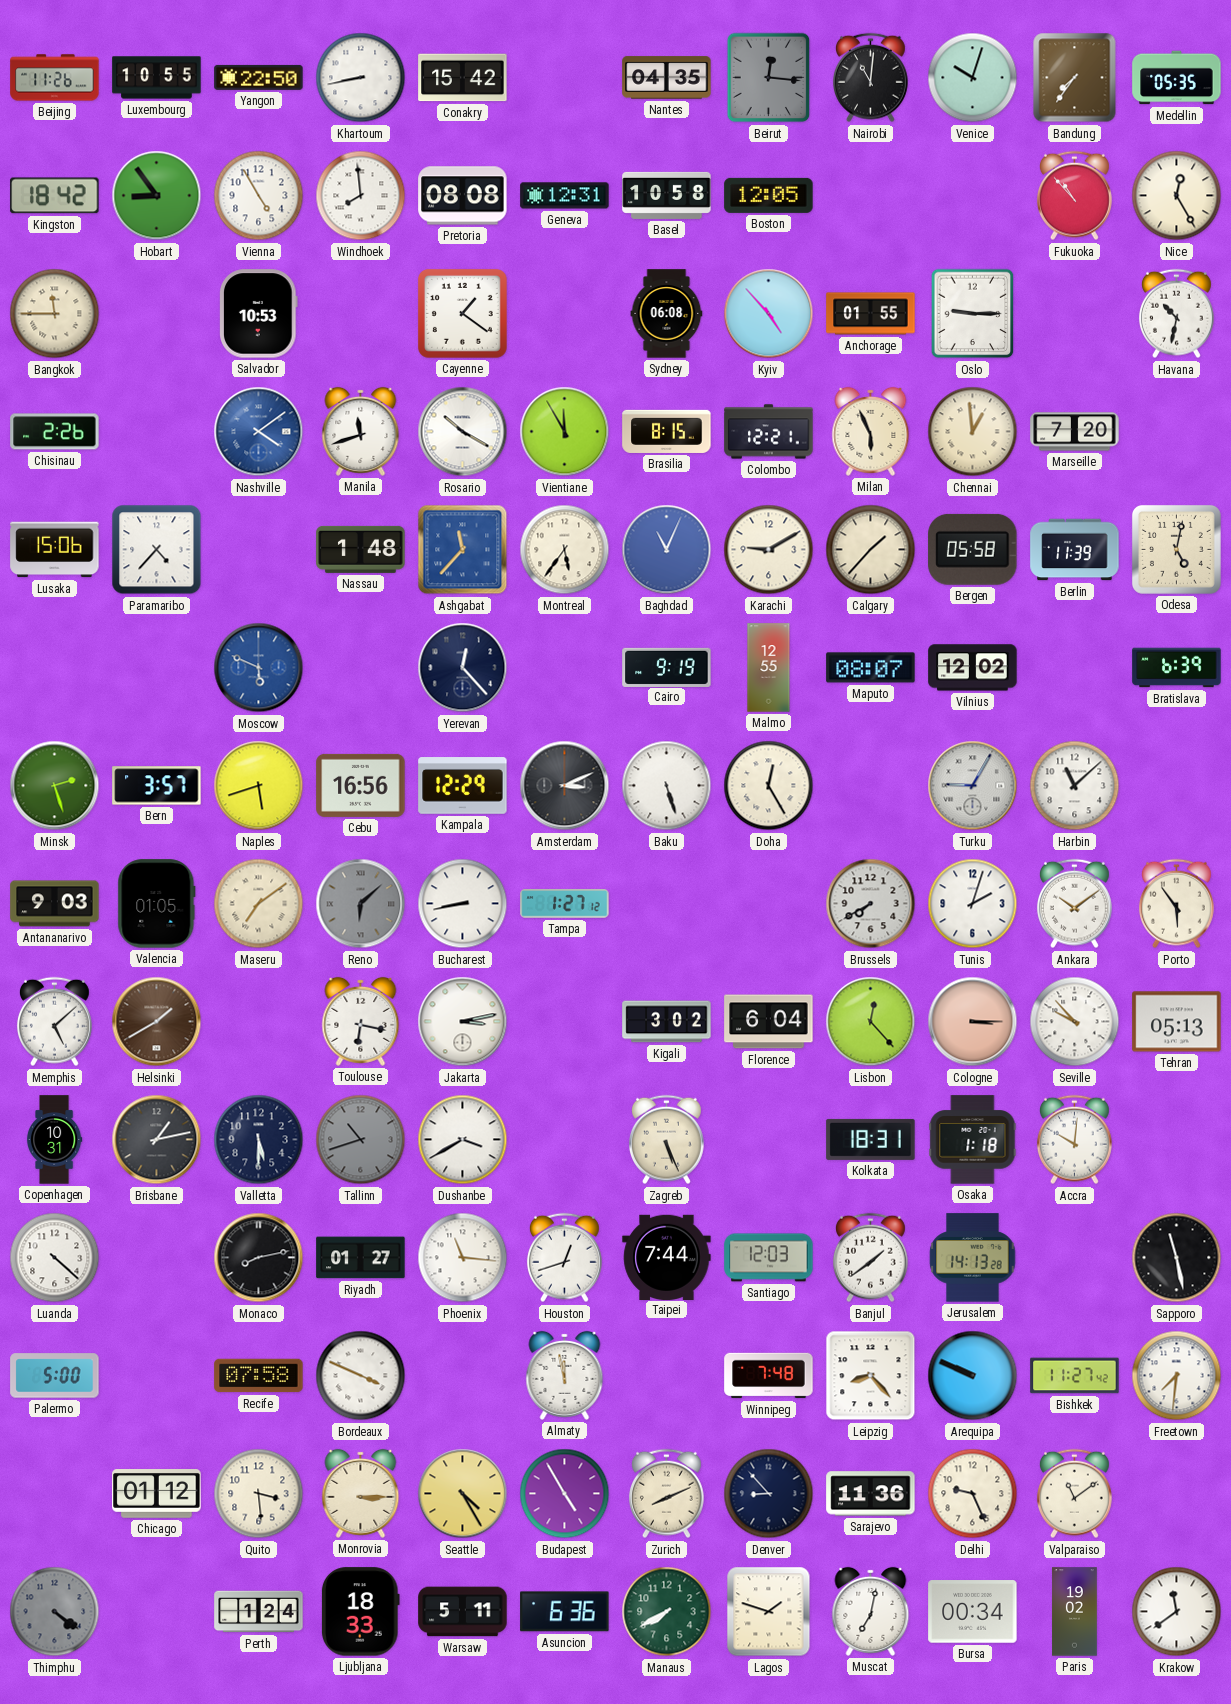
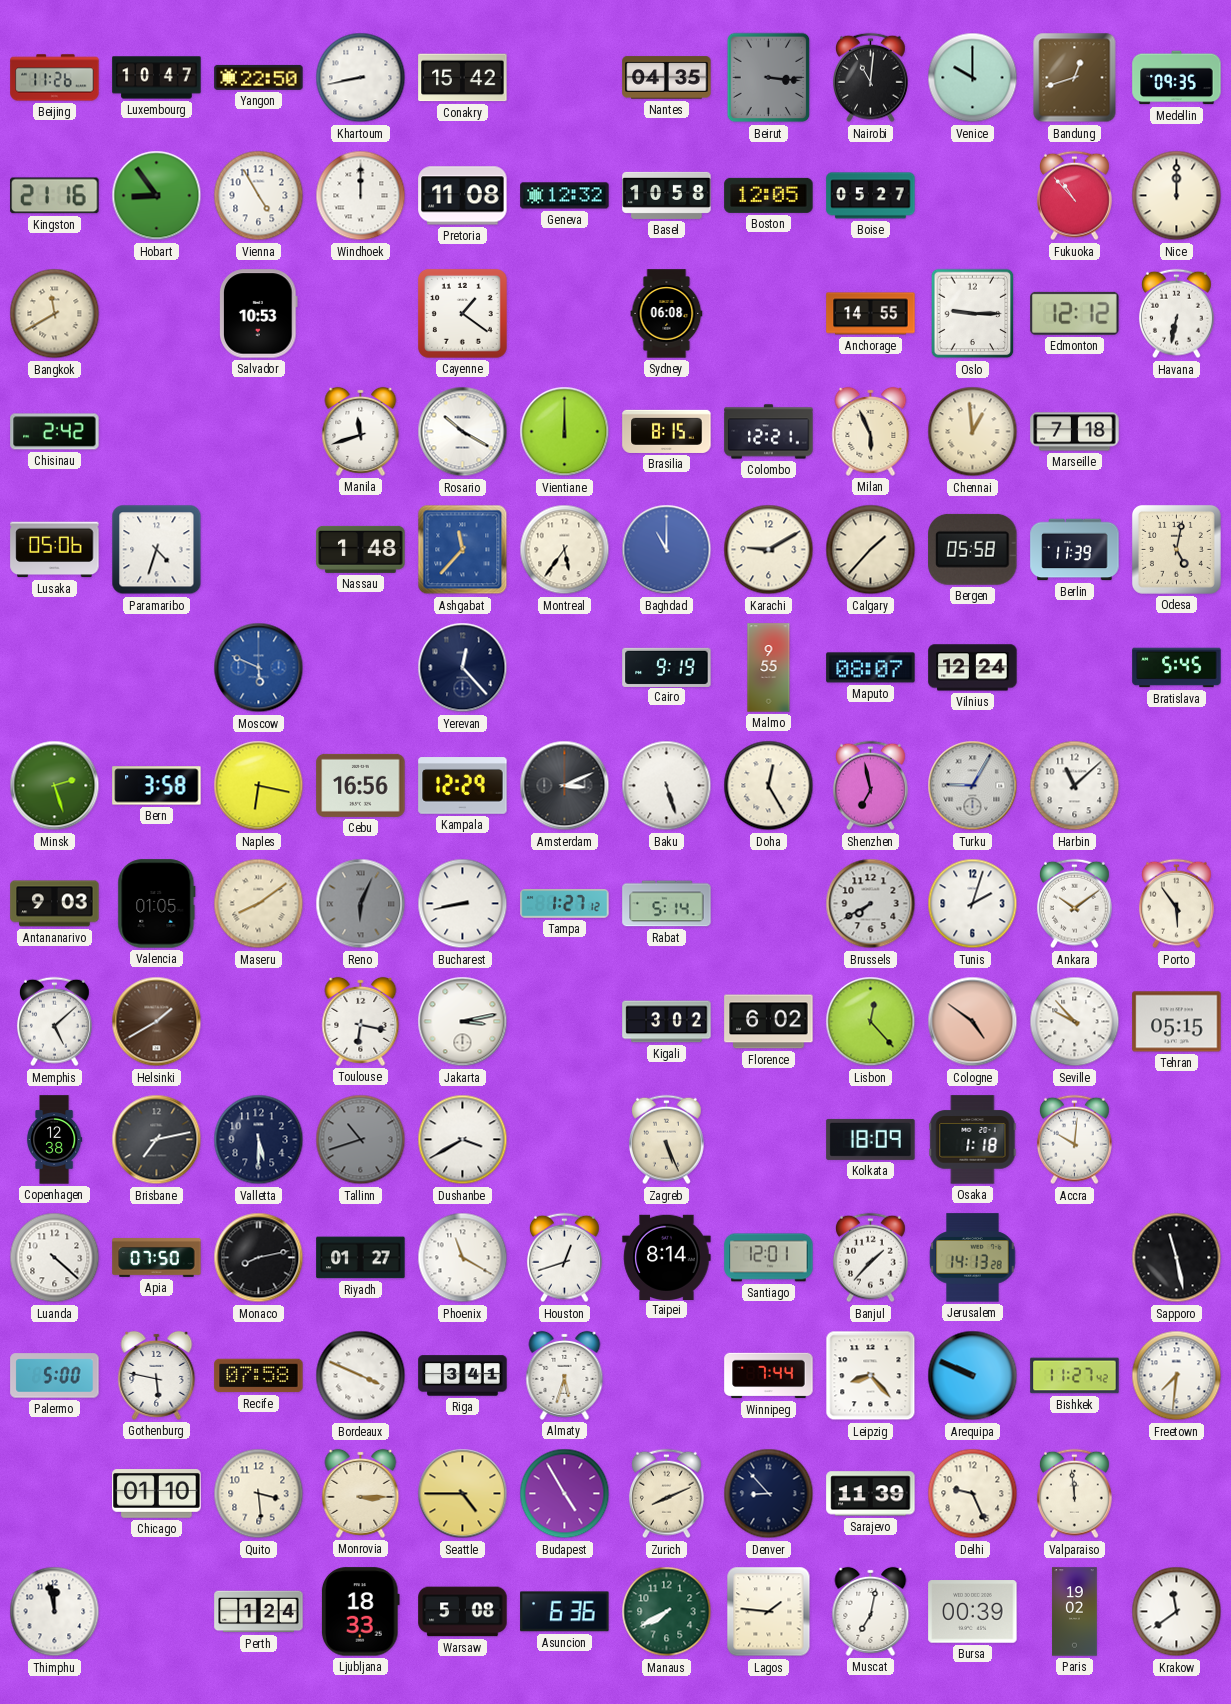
Luxembourg: 10:55 -> 10:47
Beirut: 12:16 -> 3:16
Venice: 10:03 -> 10:00
Bandung: 7:36 -> 12:42
Medellin: 05:35 -> 09:35
Kingston: 18:42 -> 21:16
Windhoek: 7:59 -> 12:00
Pretoria: 08:08 -> 11:08
Geneva: 12:31 -> 12:32
Boise: none -> 05:27
Nice: 12:25 -> 12:00
Bangkok: 11:45 -> 11:40
Kyiv: 4:53 -> none
Anchorage: 01:55 -> 14:55
Edmonton: none -> 12:12
Havana: 10:32 -> 6:32
Chisinau: 2:26 -> 2:42
Nashville: 4:09 -> none
Vientiane: 11:55 -> 12:00
Marseille: 7:20 -> 7:18
Lusaka: 15:06 -> 05:06
Paramaribo: 4:37 -> 4:33
Baghdad: 11:04 -> 11:00
Malmo: 12:55 -> 9:55
Vilnius: 12:02 -> 12:24
Bratislava: 6:39 -> 5:45
Bern: 3:57 -> 3:58
Naples: 5:42 -> 6:17
Shenzhen: none -> 6:58
Maseru: 7:09 -> 8:09
Reno: 6:08 -> 6:04
Rabat: none -> 5:14
Florence: 6:04 -> 6:02
Cologne: 3:15 -> 4:51
Tehran: 05:13 -> 05:15
Copenhagen: 10:31 -> 12:38
Brisbane: 1:13 -> 7:13
Kolkata: 18:31 -> 18:09
Apia: none -> 07:50
Phoenix: 11:16 -> 11:20
Taipei: 7:44 -> 8:14
Santiago: 12:03 -> 12:01
Banjul: 1:39 -> 1:37
Gothenburg: none -> 5:47
Riga: none -> 3:41
Almaty: 11:58 -> 5:33
Winnipeg: 7:48 -> 7:44
Chicago: 01:12 -> 01:10
Seattle: 4:25 -> 4:45
Sarajevo: 11:36 -> 11:39
Valparaiso: 11:09 -> 11:59
Thimphu: 4:21 -> 11:58
Thimphu dial: grey -> white
Warsaw: 5:11 -> 5:08
Lagos: 1:48 -> 1:46
Bursa: 00:34 -> 00:39
